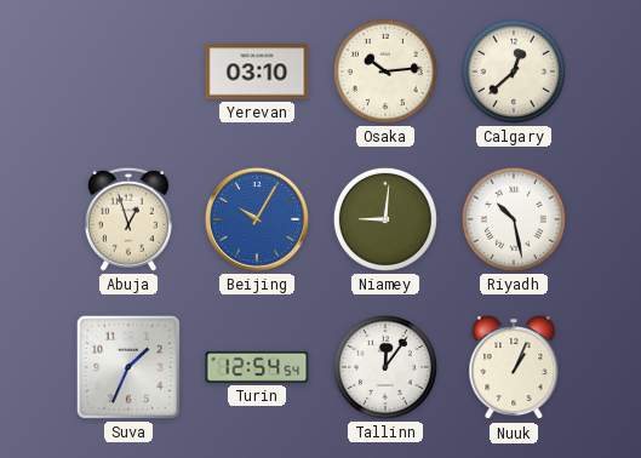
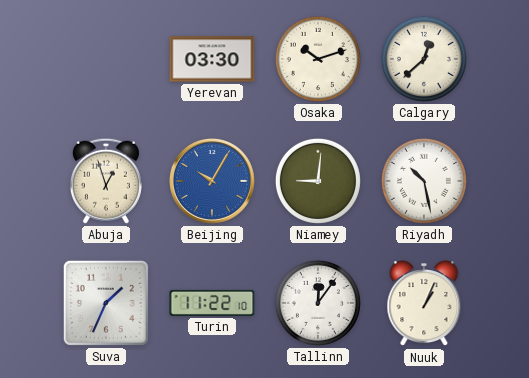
Yerevan: 03:10 -> 03:30
Osaka: 10:14 -> 10:12
Turin: 12:54 -> 11:22
